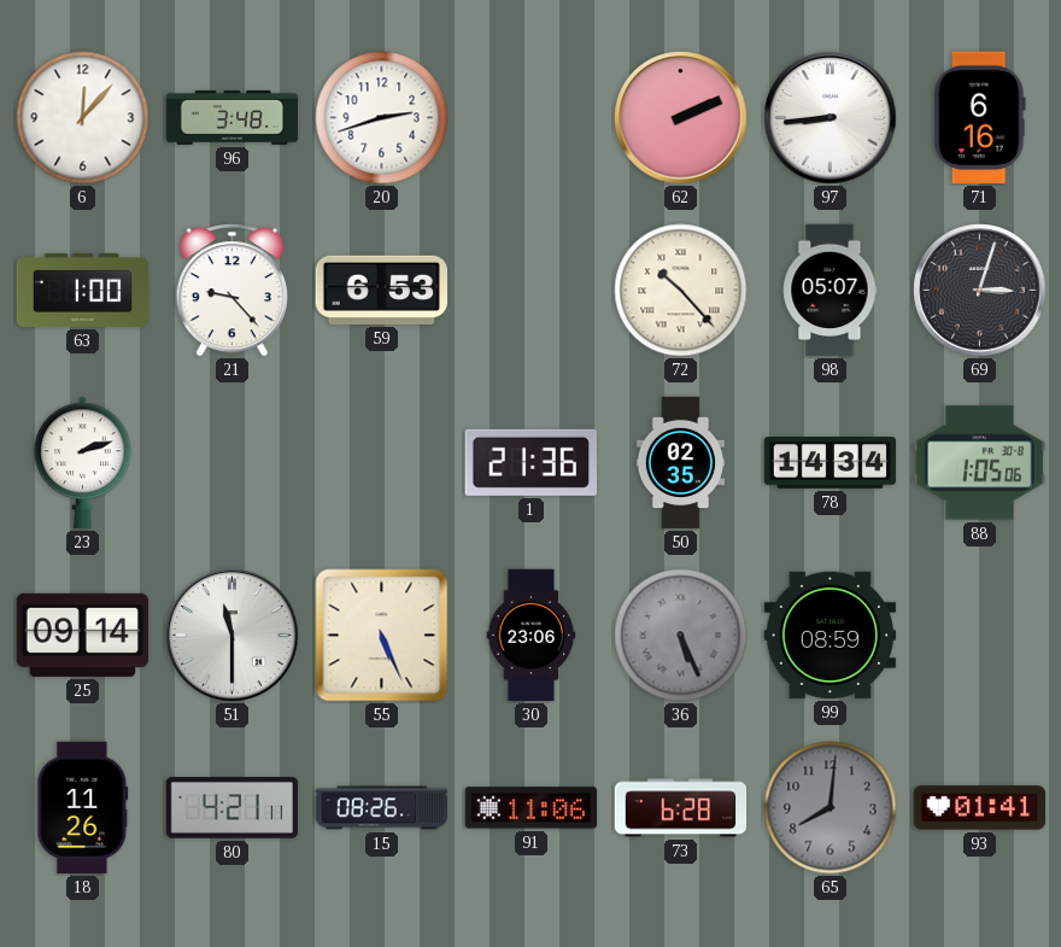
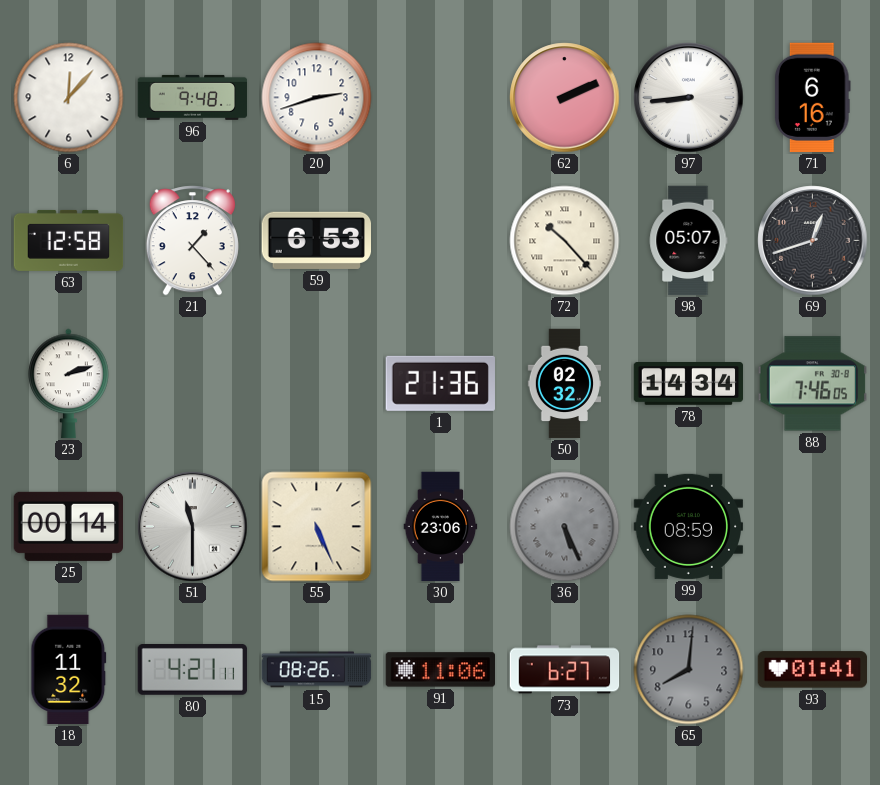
96: 3:48 -> 9:48
63: 1:00 -> 12:58
21: 9:23 -> 1:23
69: 3:03 -> 12:42
50: 02:35 -> 02:32
88: 1:05 -> 7:46
25: 09:14 -> 00:14
18: 11:26 -> 11:32
73: 6:28 -> 6:27
